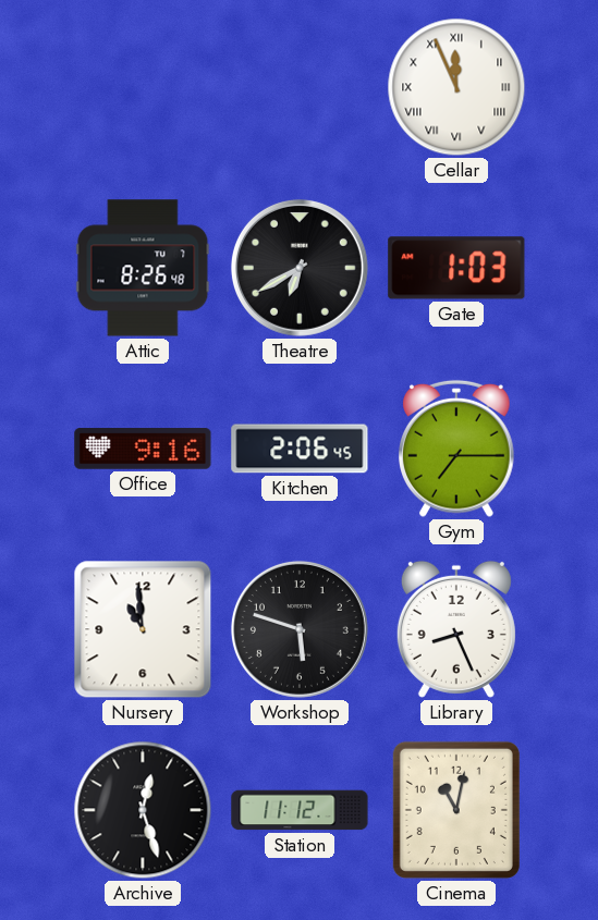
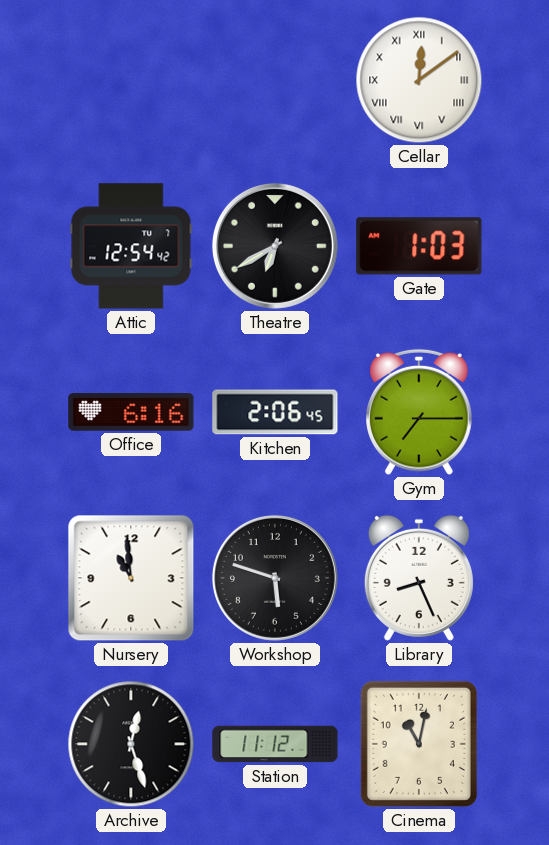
Cellar: 11:56 -> 12:09
Attic: 8:26 -> 12:54
Office: 9:16 -> 6:16
